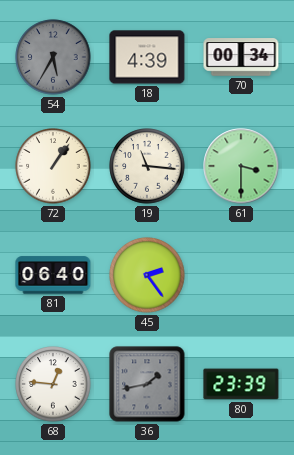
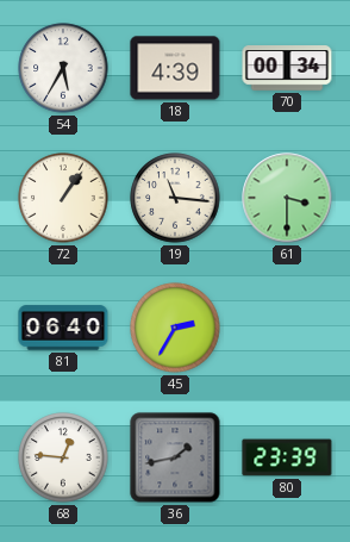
54 dial: grey -> white
45: 2:24 -> 2:35
